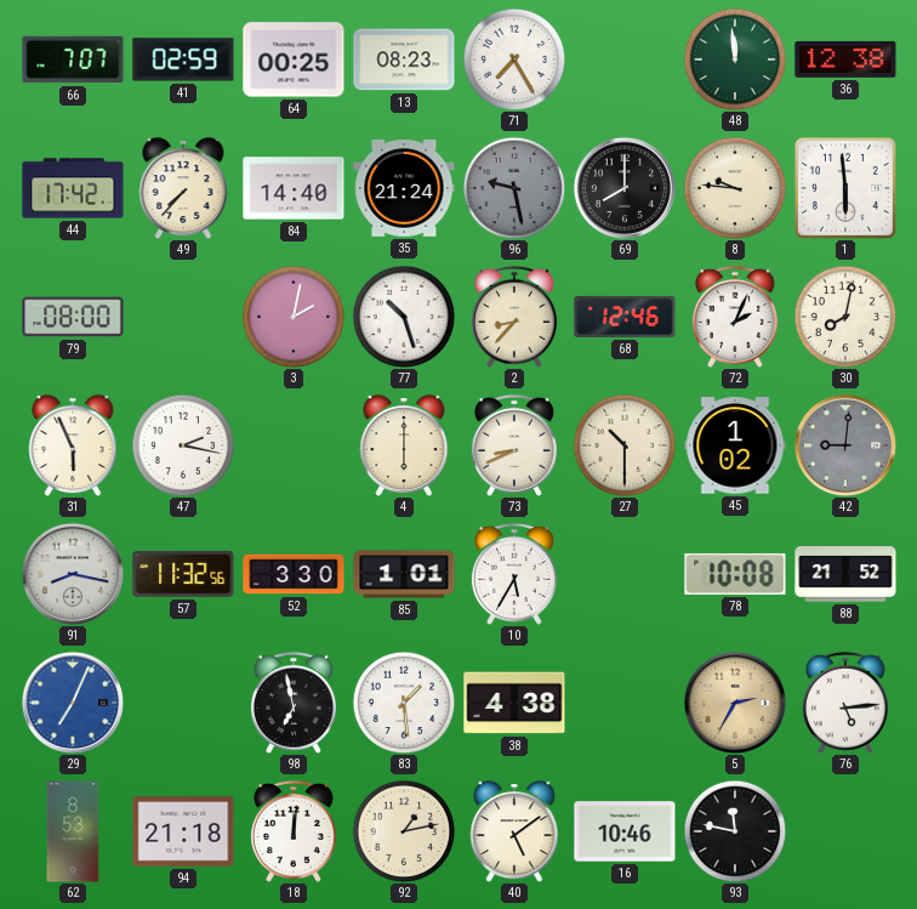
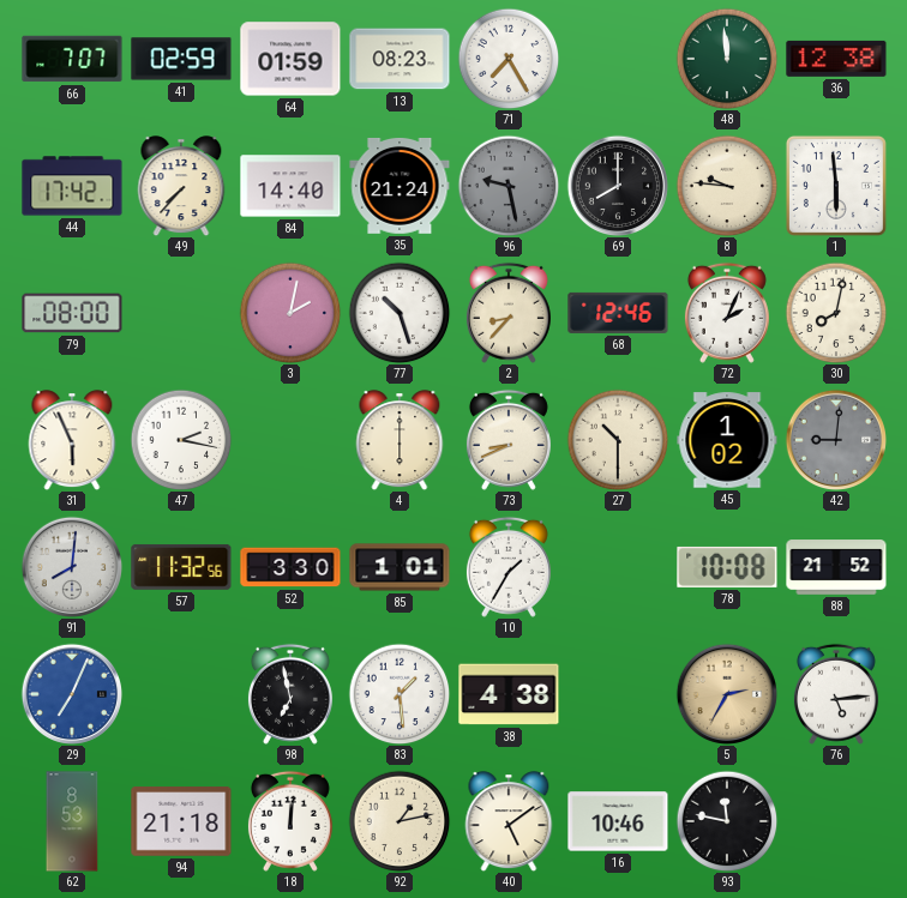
64: 00:25 -> 01:59
91: 8:17 -> 8:01
10: 5:35 -> 1:35
